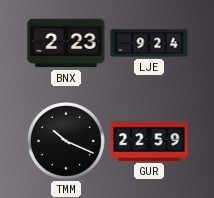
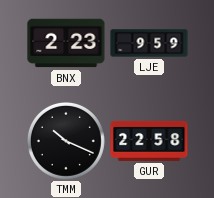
LJE: 9:24 -> 9:59
GUR: 22:59 -> 22:58
